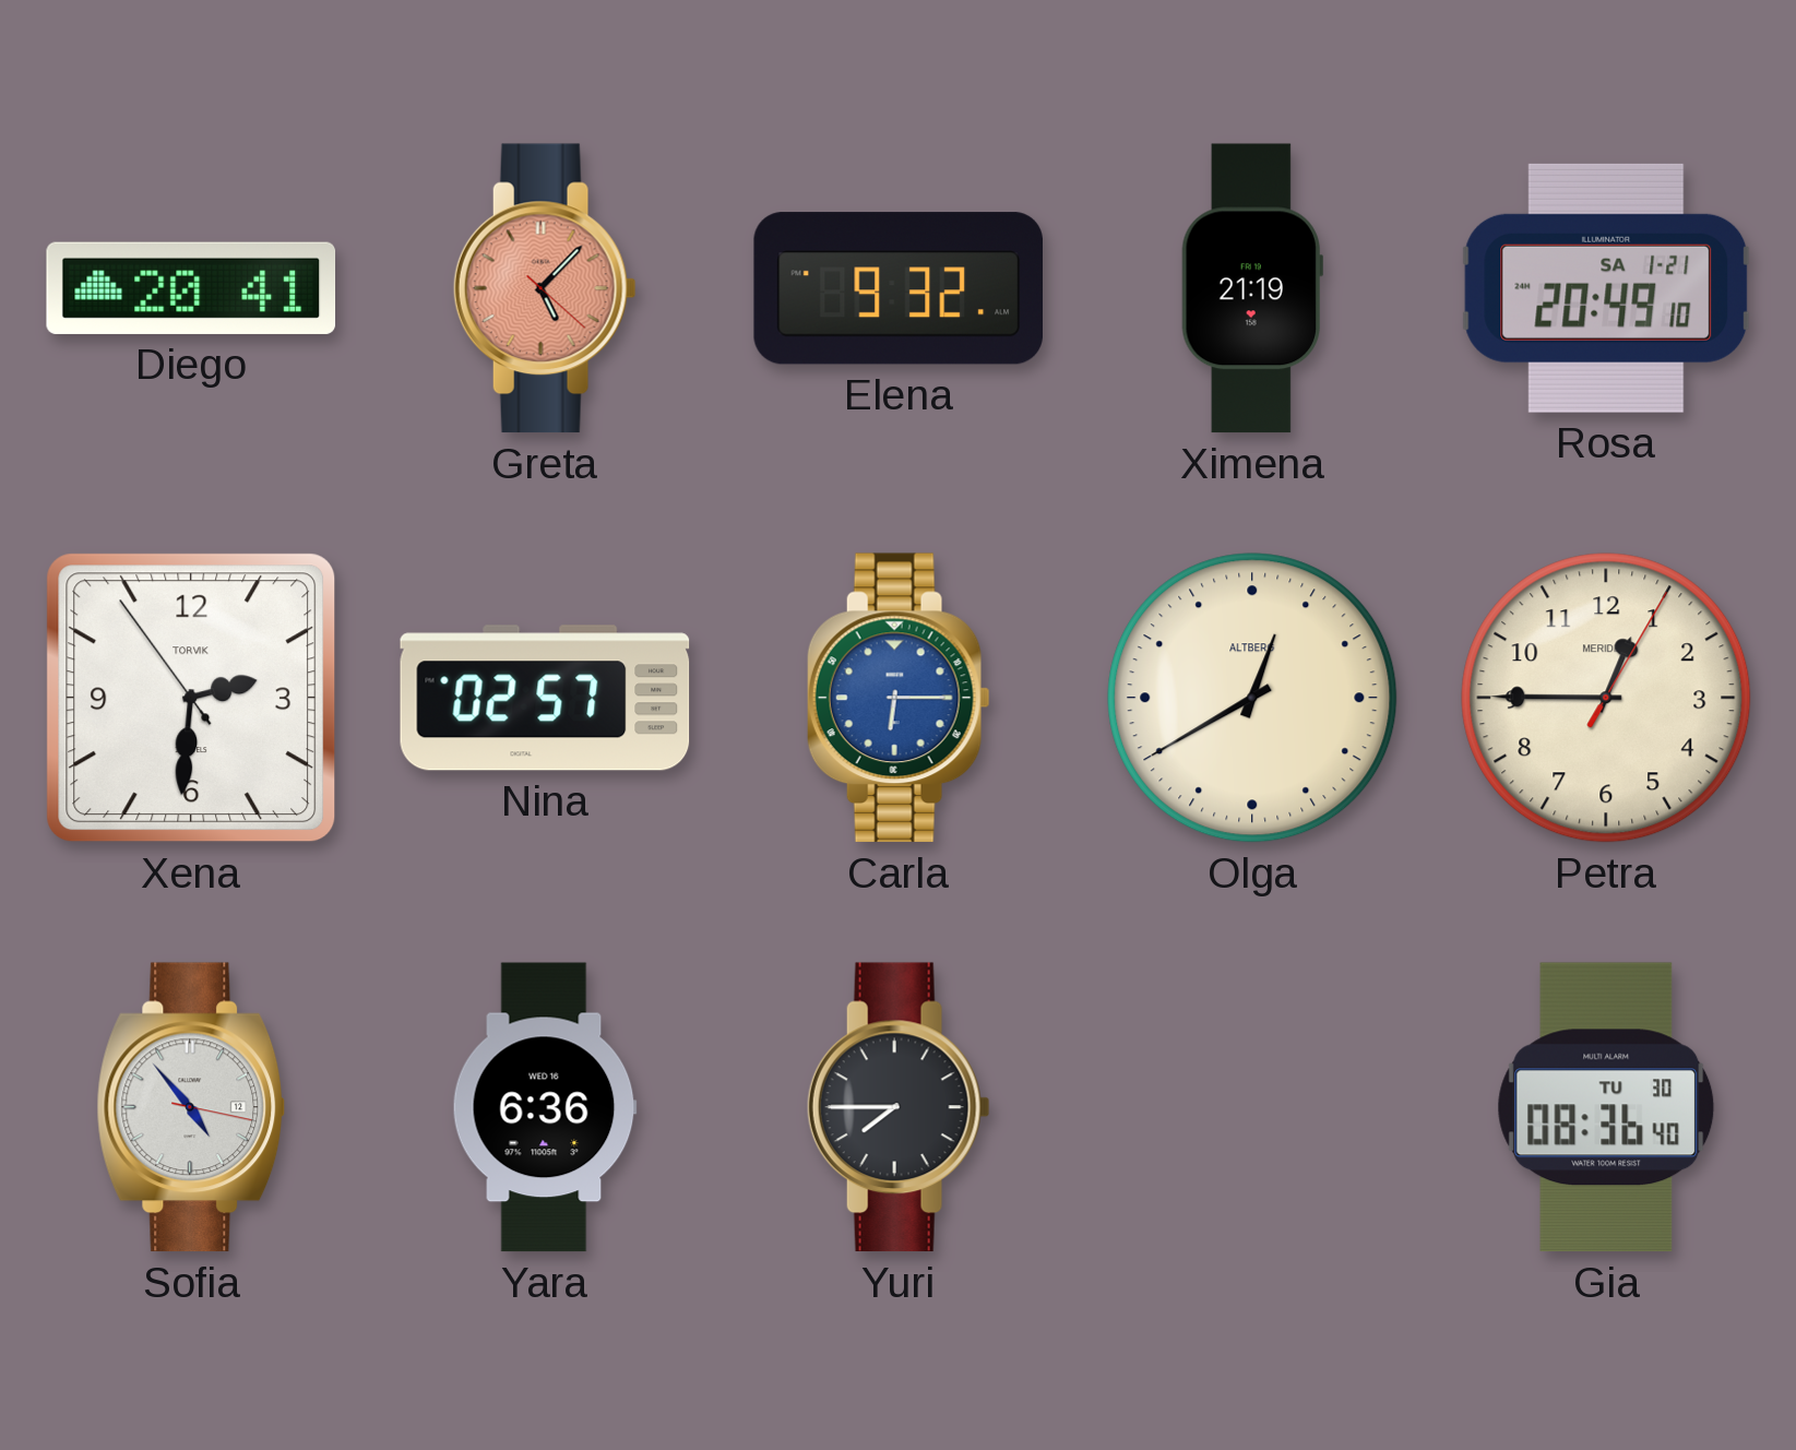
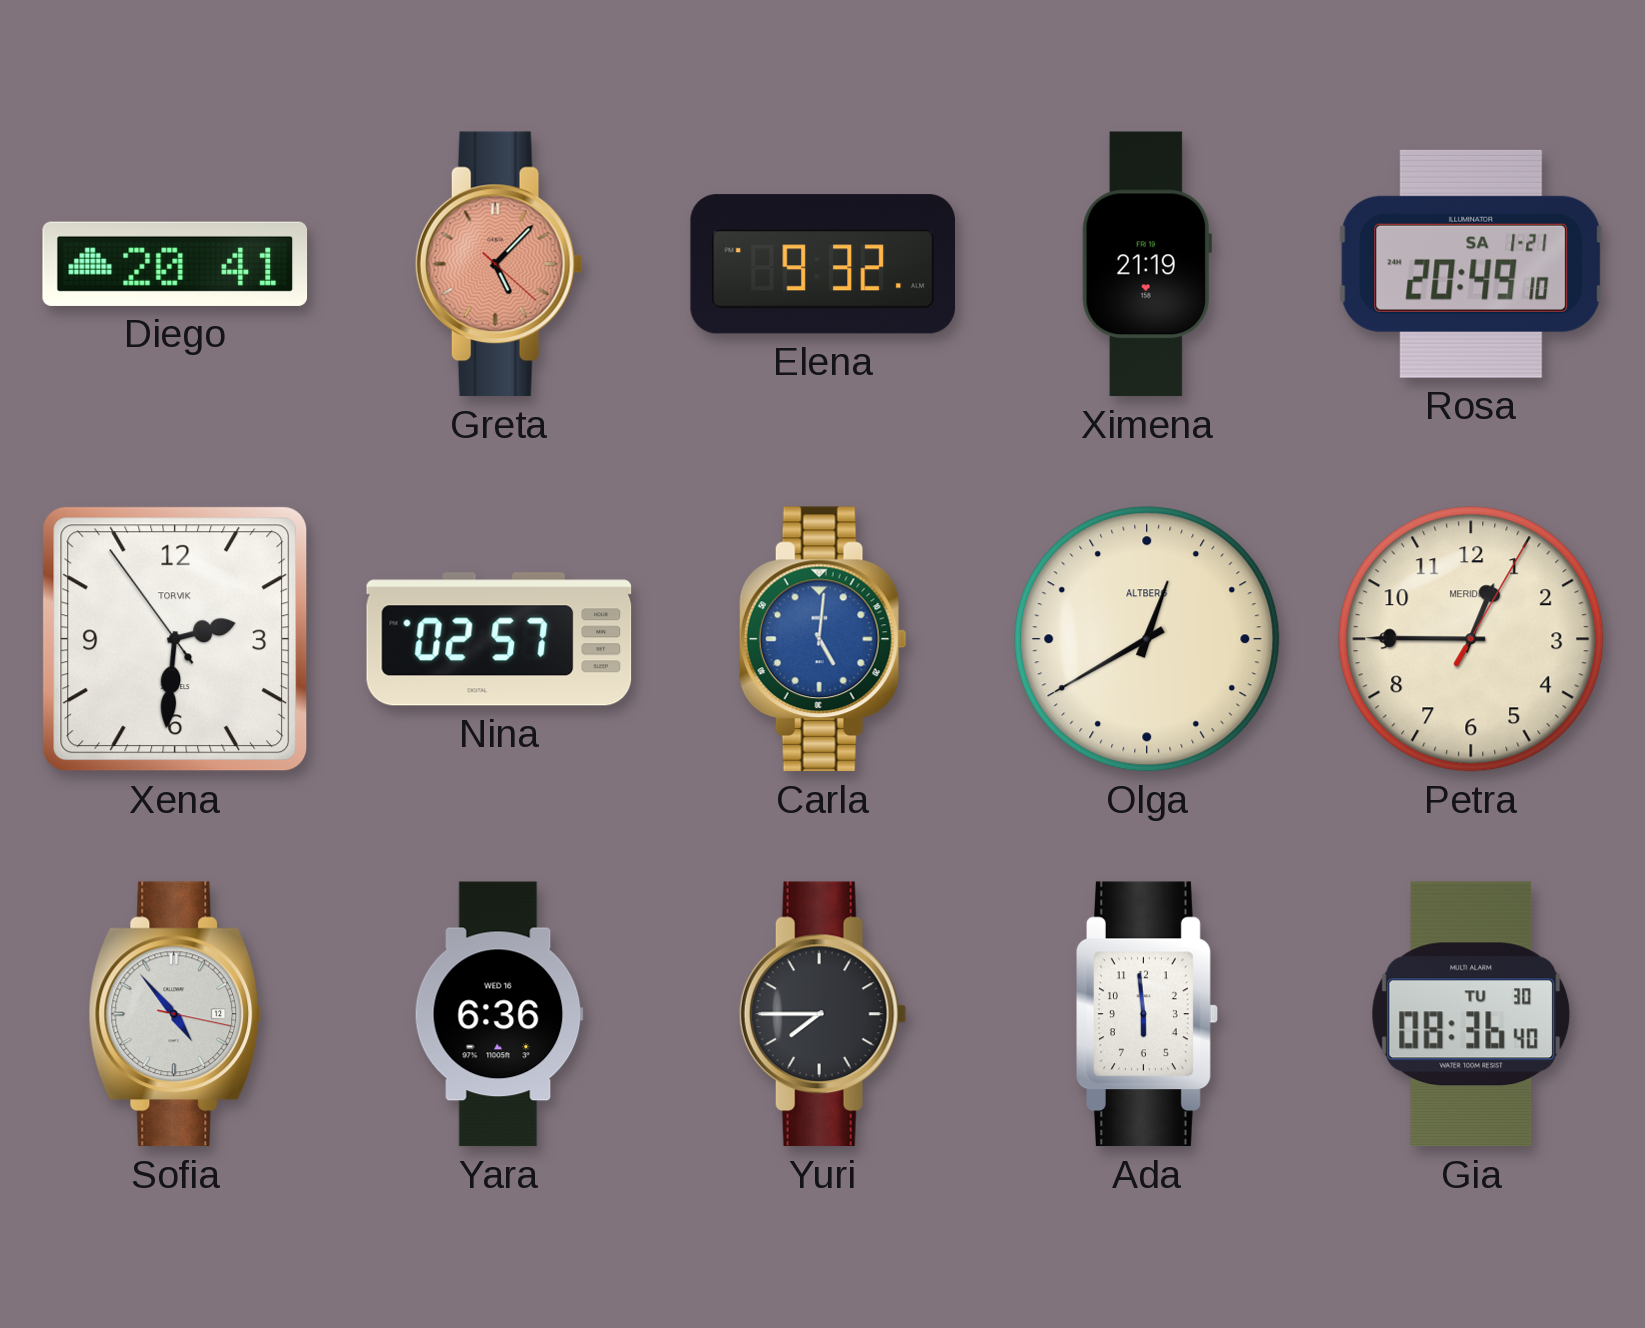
Carla: 6:15 -> 5:01
Ada: none -> 5:59
